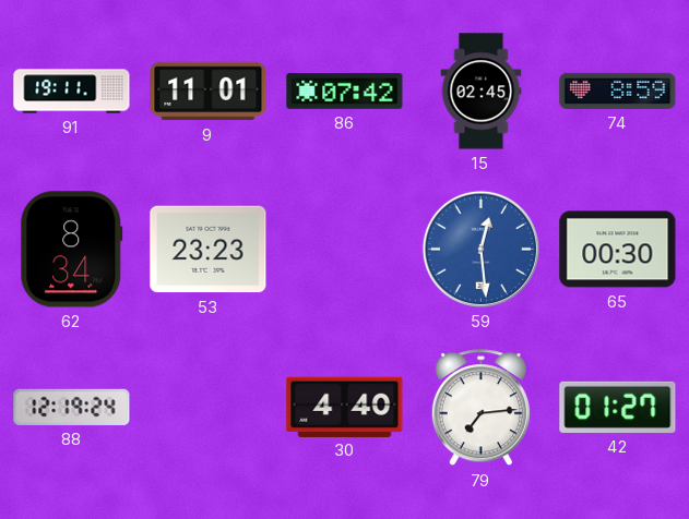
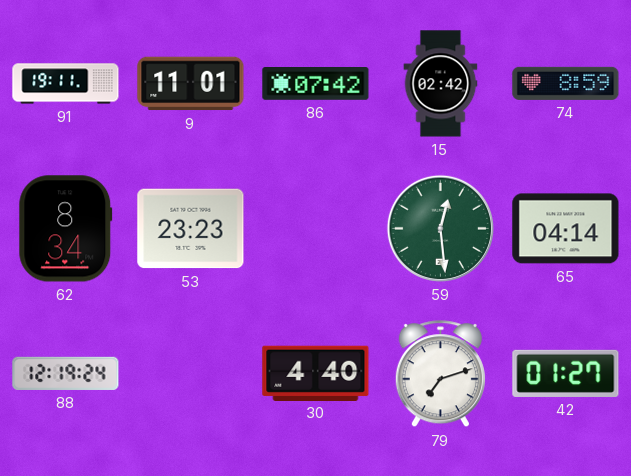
15: 02:45 -> 02:42
59 dial: blue -> green
65: 00:30 -> 04:14
79: 7:14 -> 7:12
